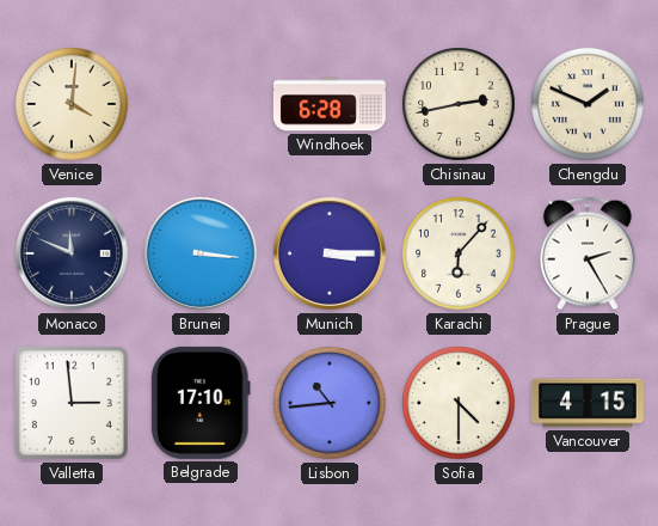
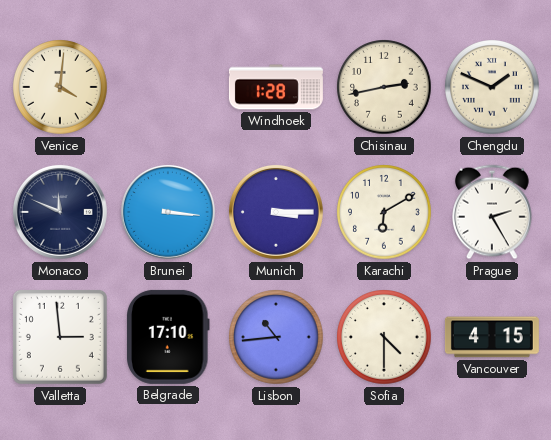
Windhoek: 6:28 -> 1:28
Karachi: 6:07 -> 6:10
